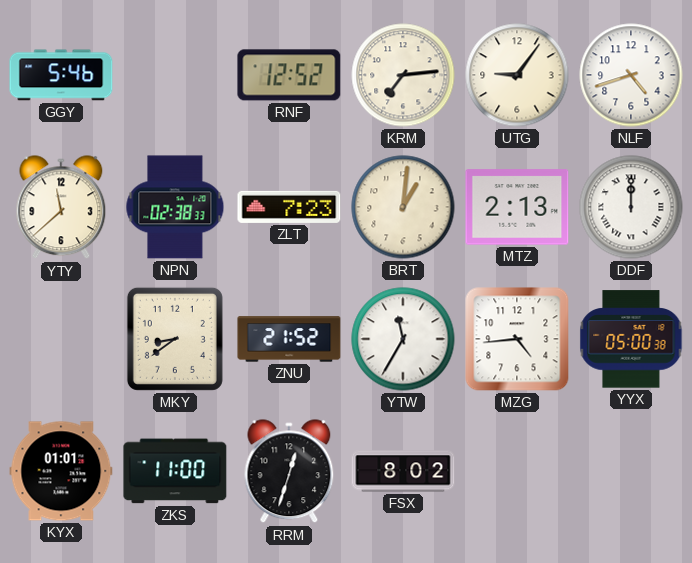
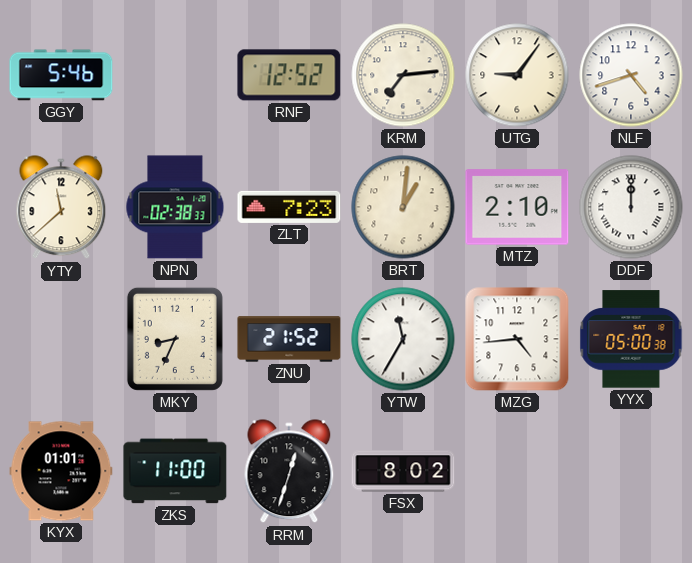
MTZ: 2:13 -> 2:10
MKY: 8:39 -> 8:34
